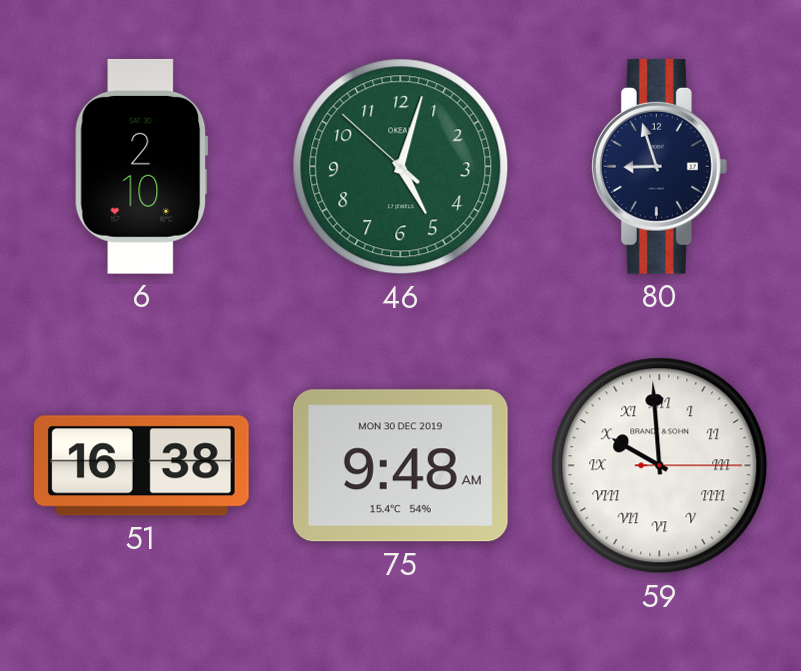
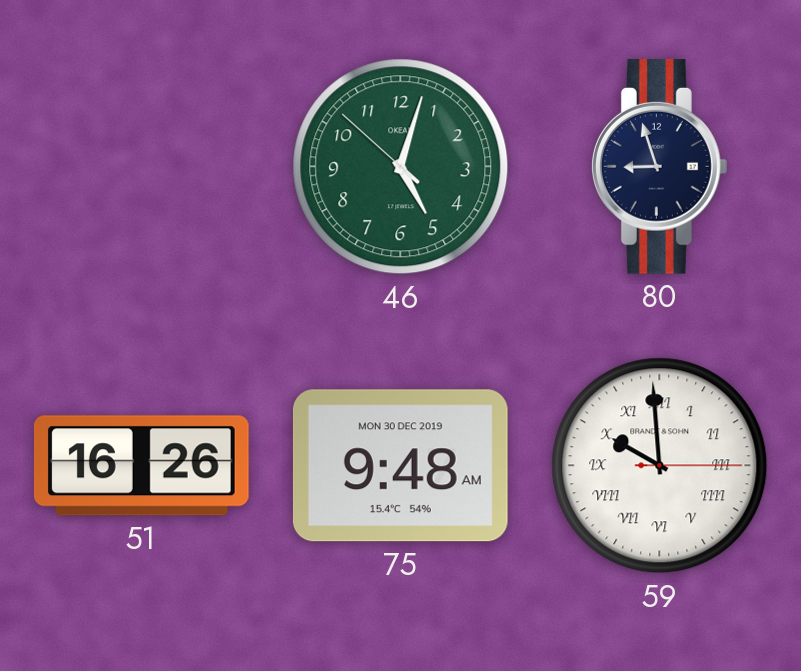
6: 2:10 -> none
51: 16:38 -> 16:26
